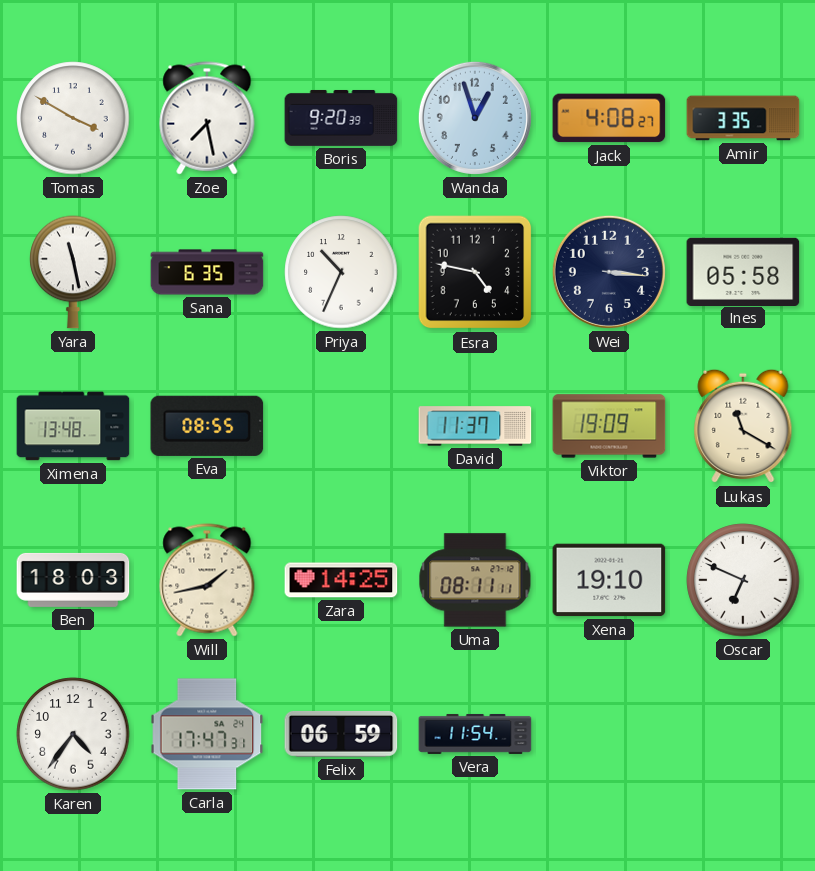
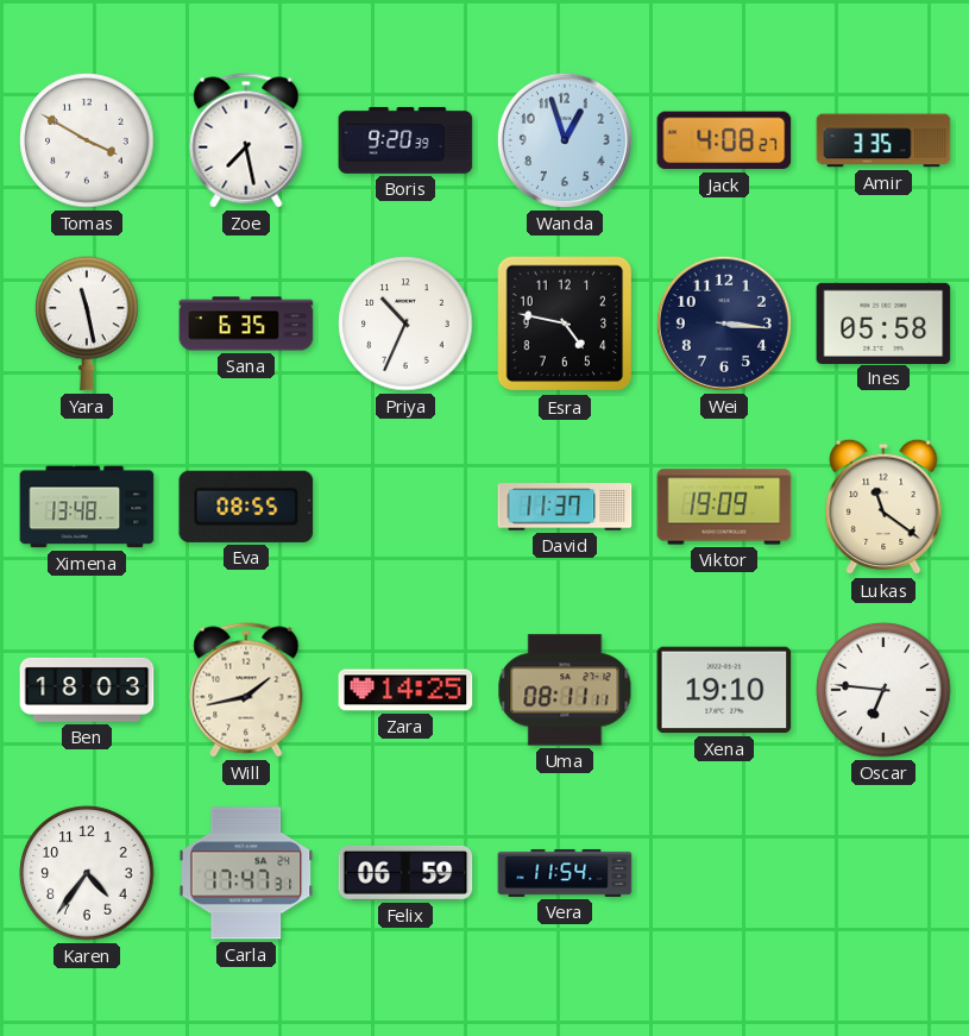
Lukas: 11:20 -> 11:21
Oscar: 6:49 -> 6:46
